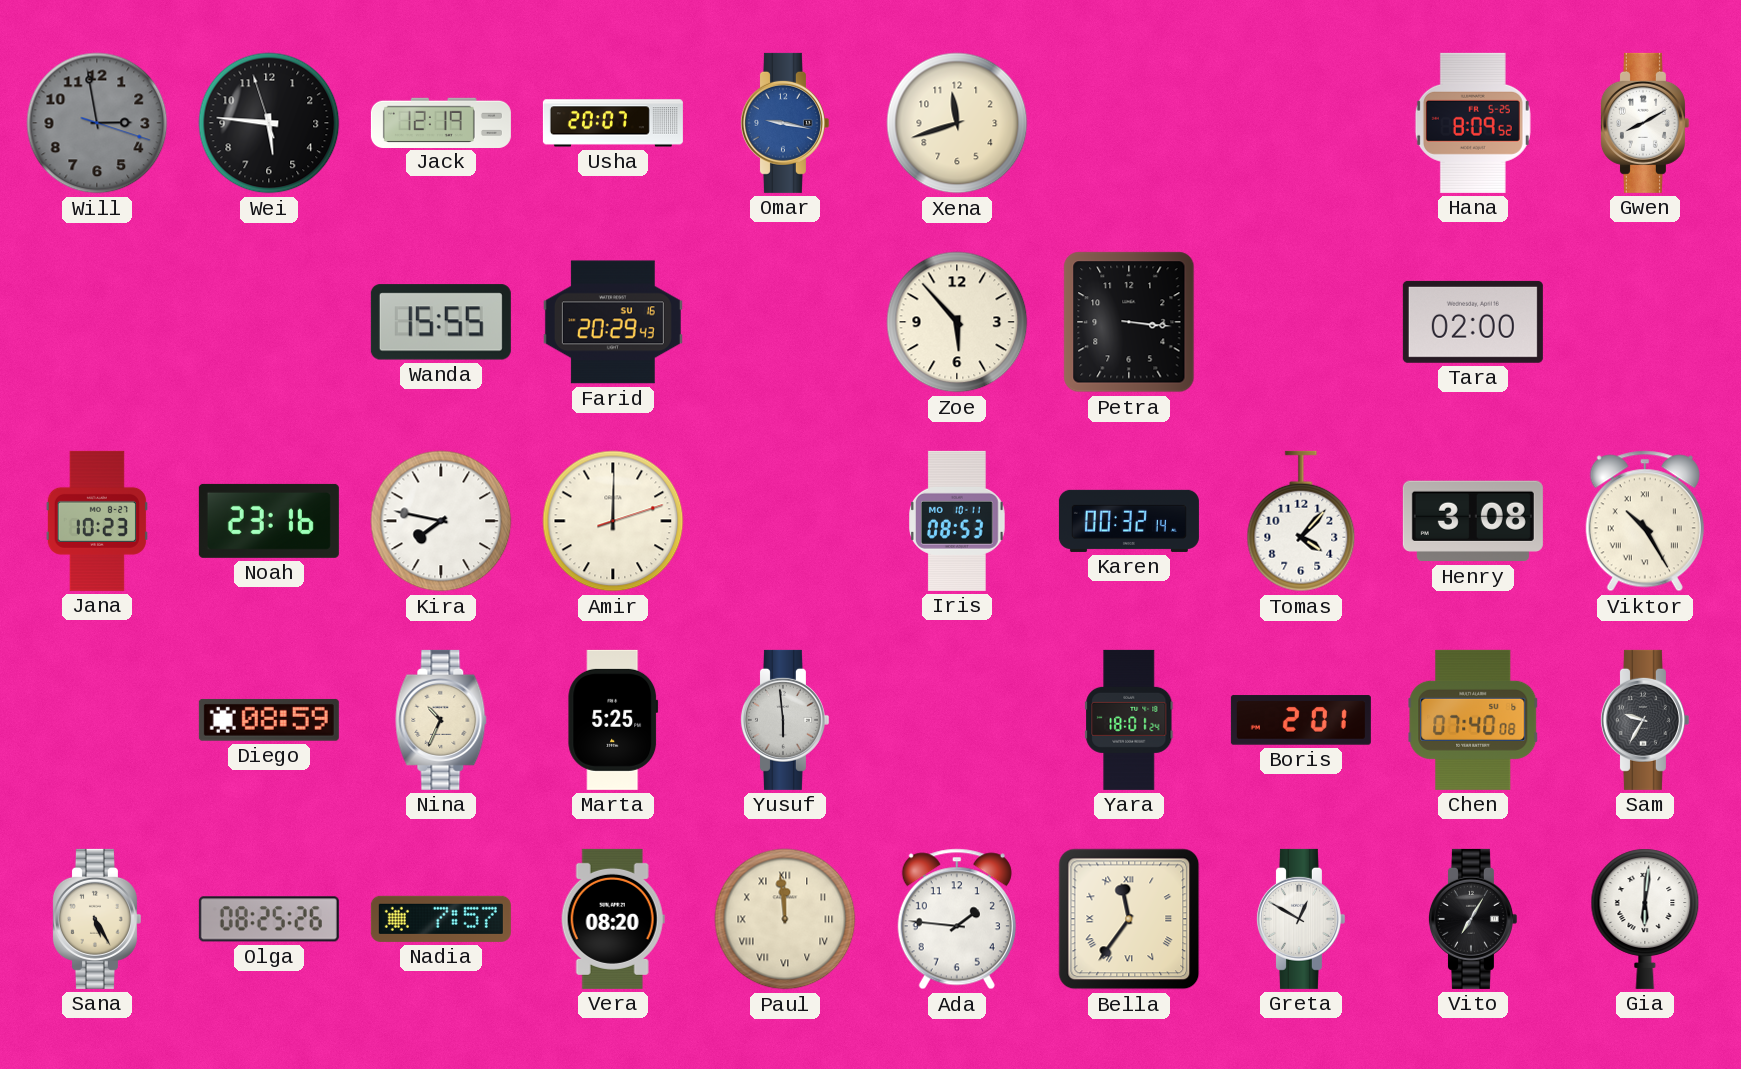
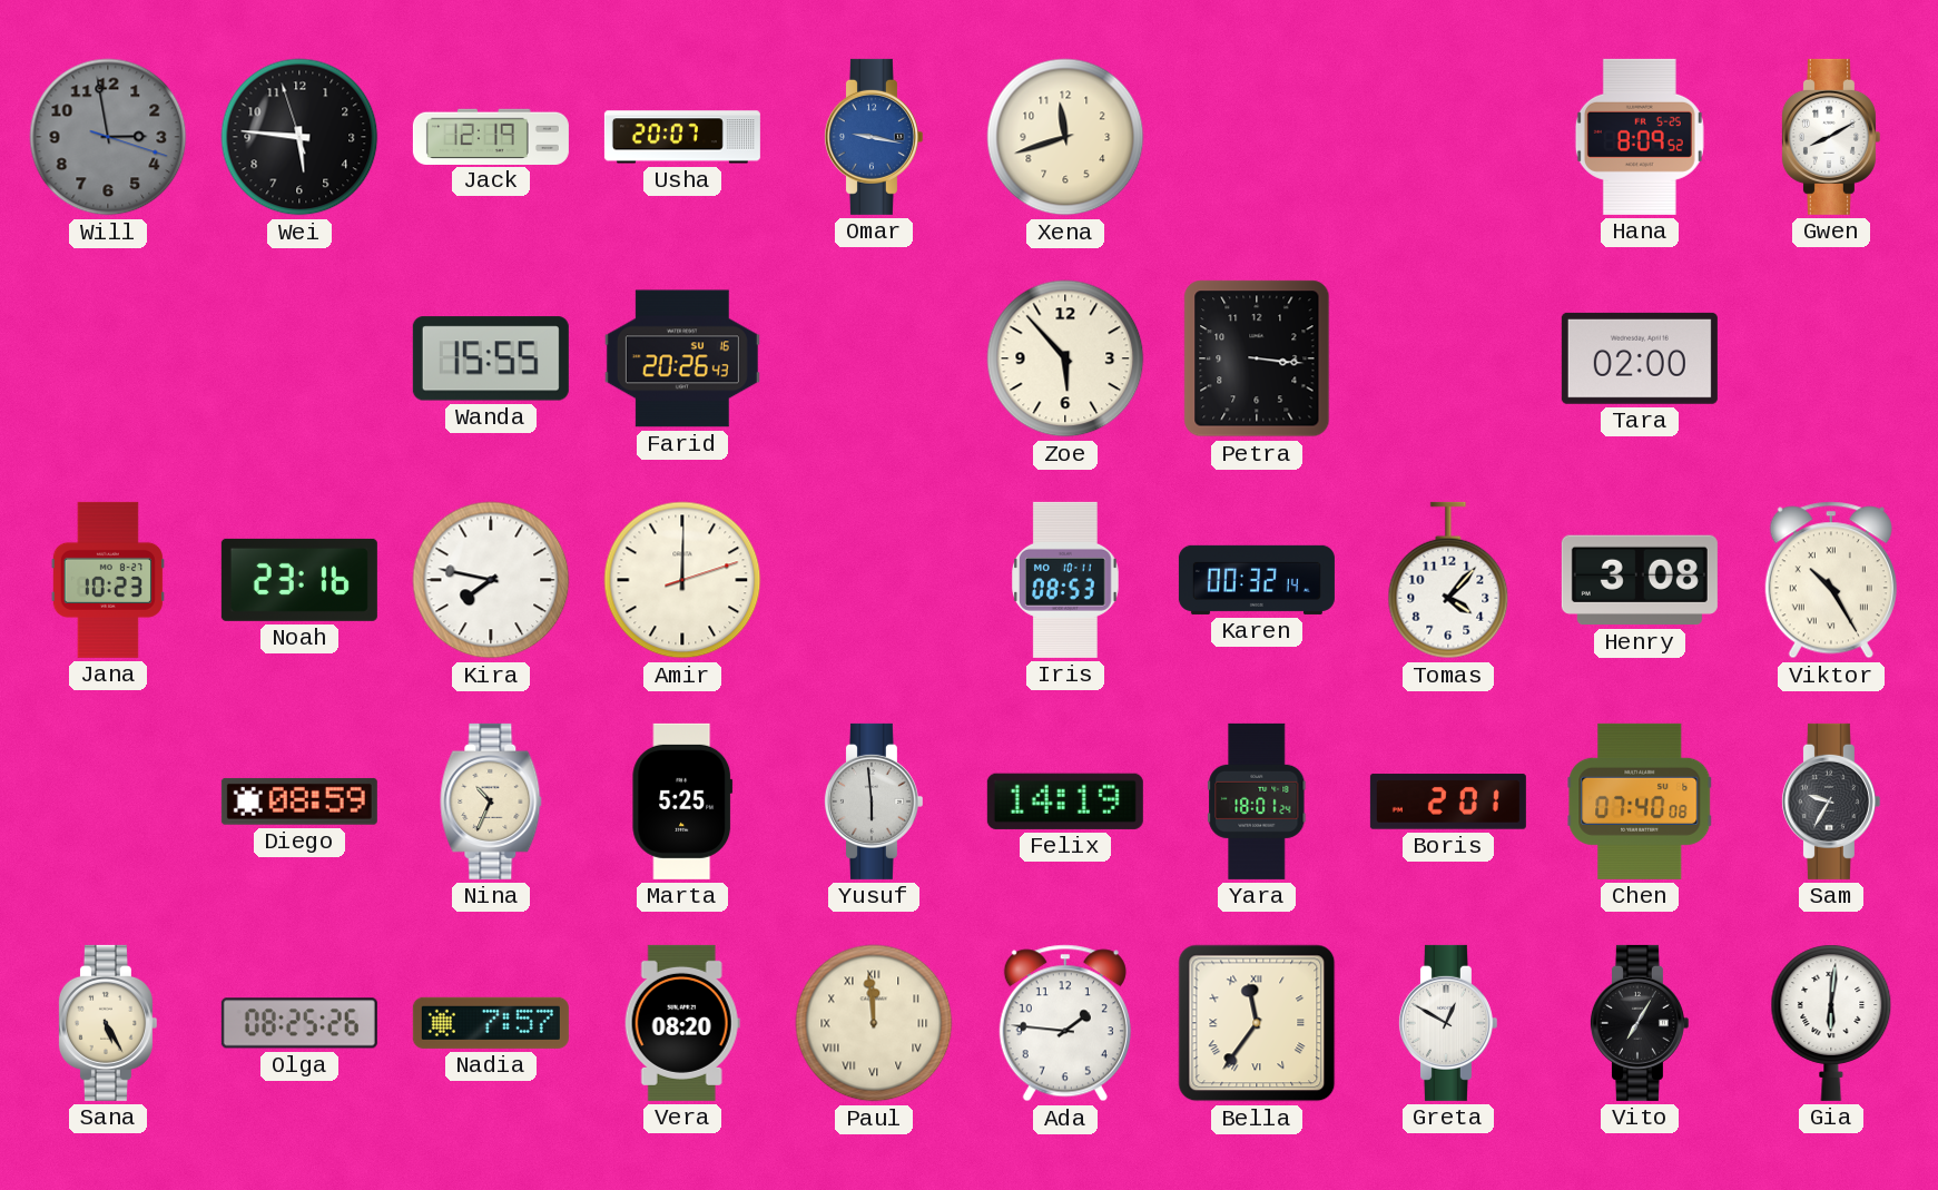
Farid: 20:29 -> 20:26
Felix: none -> 14:19
